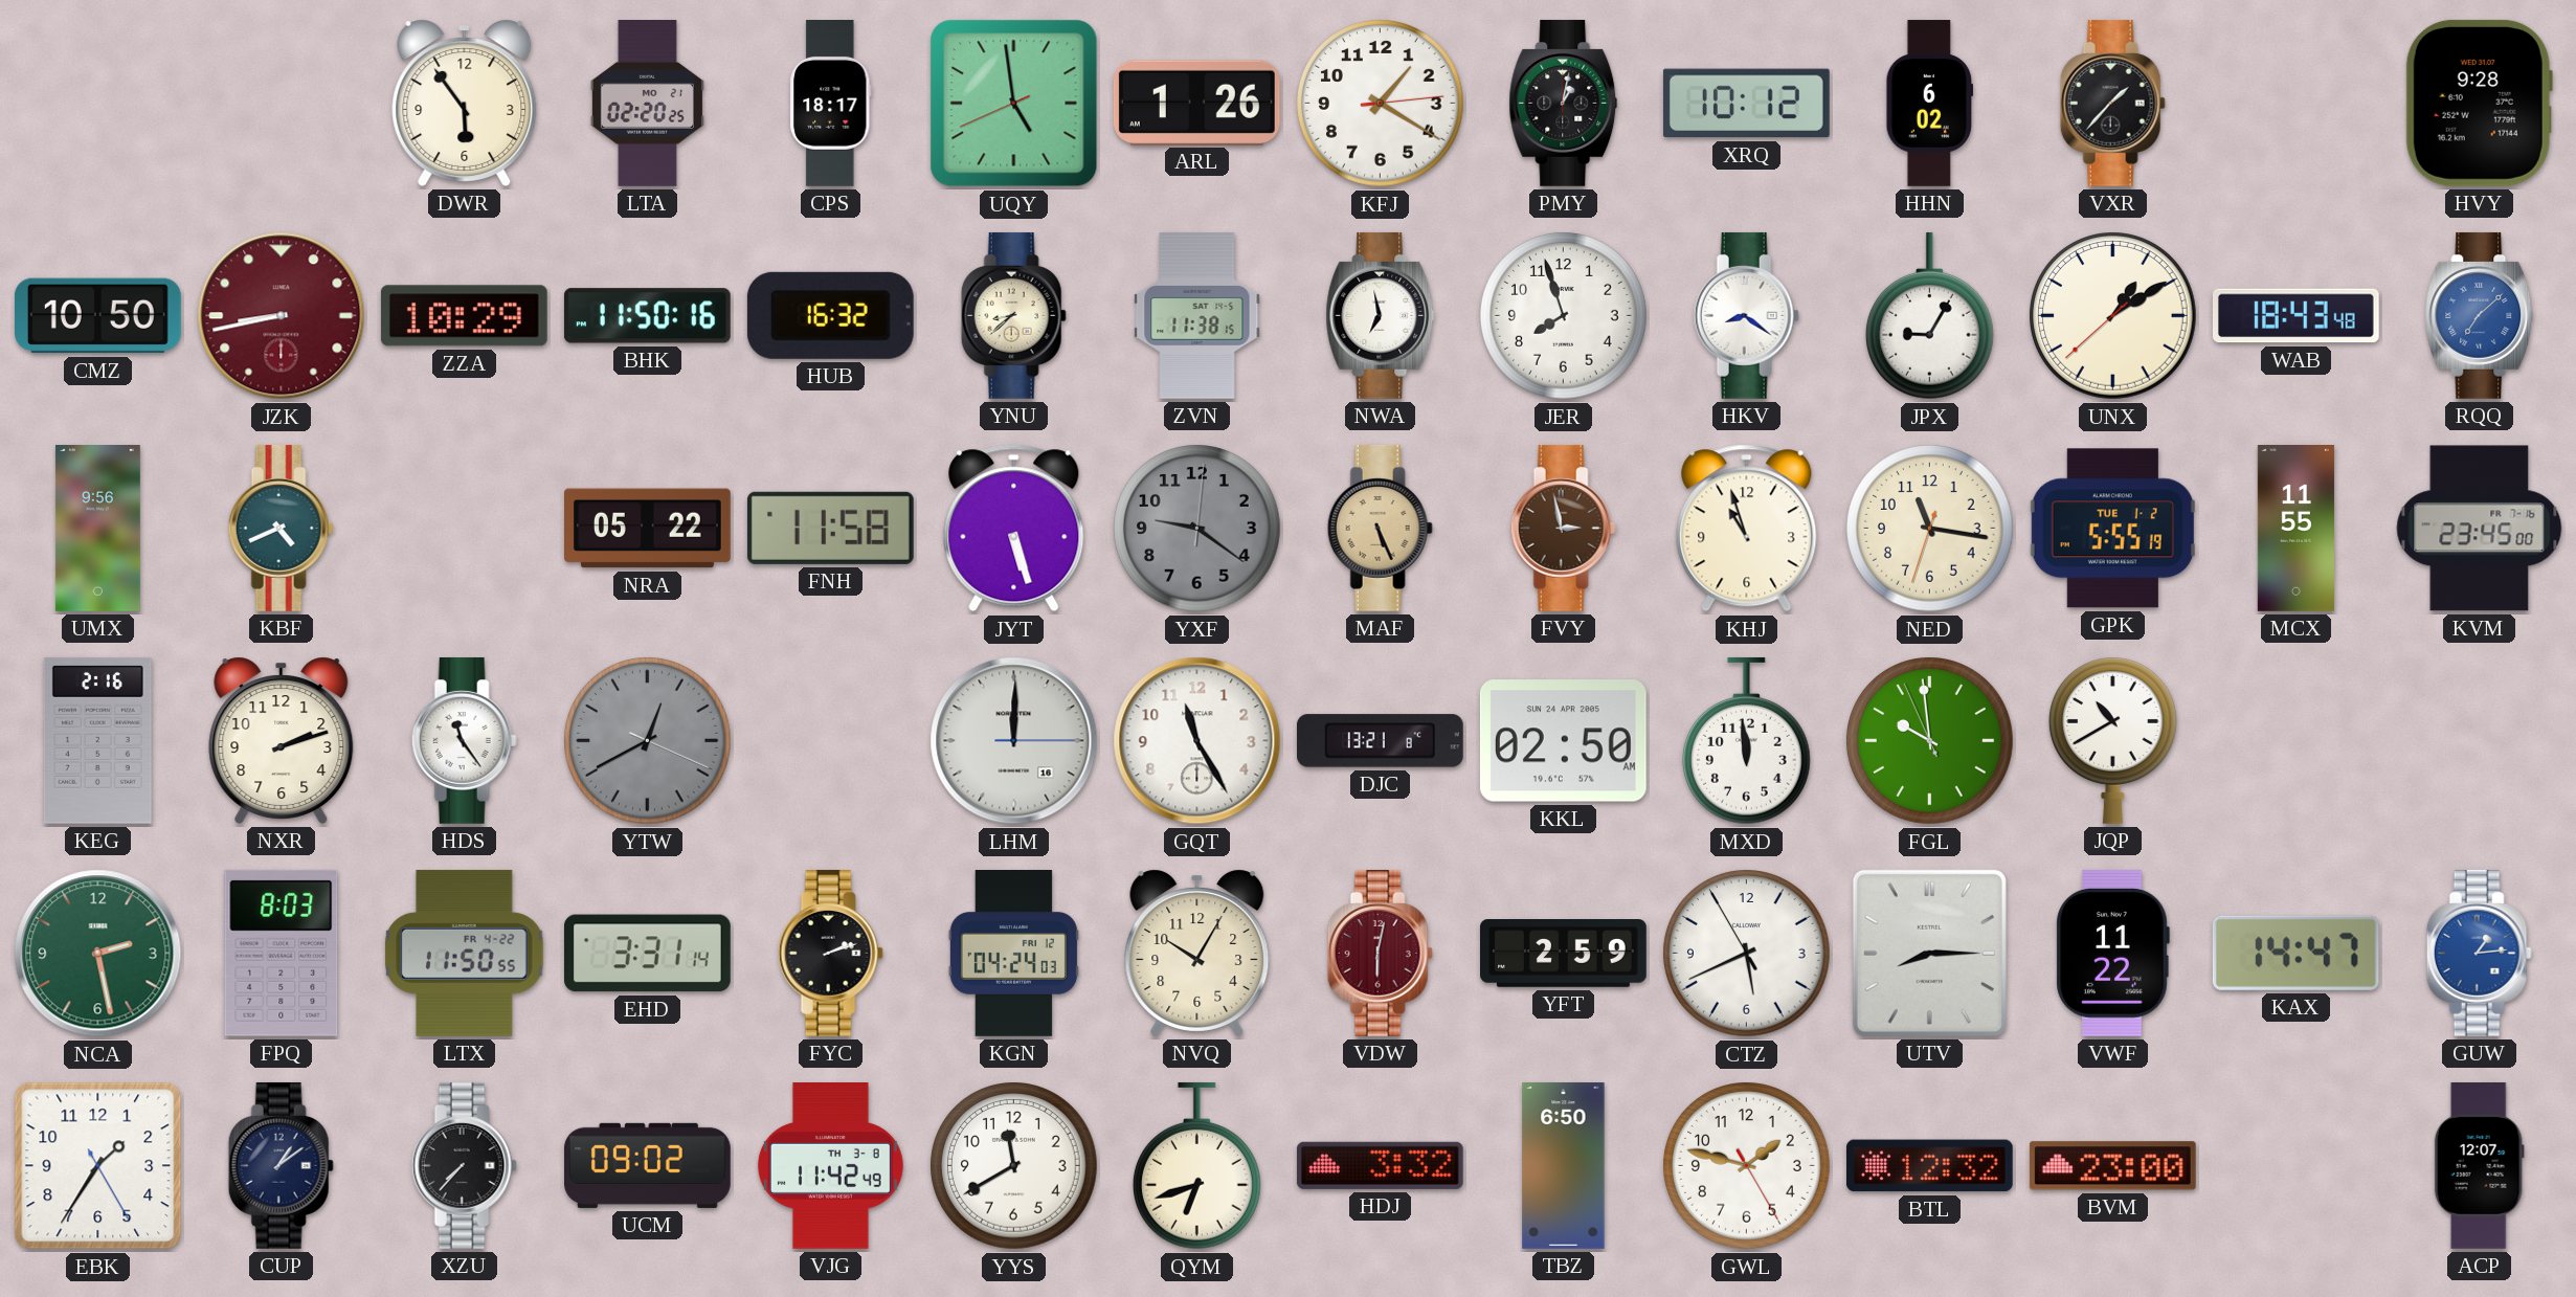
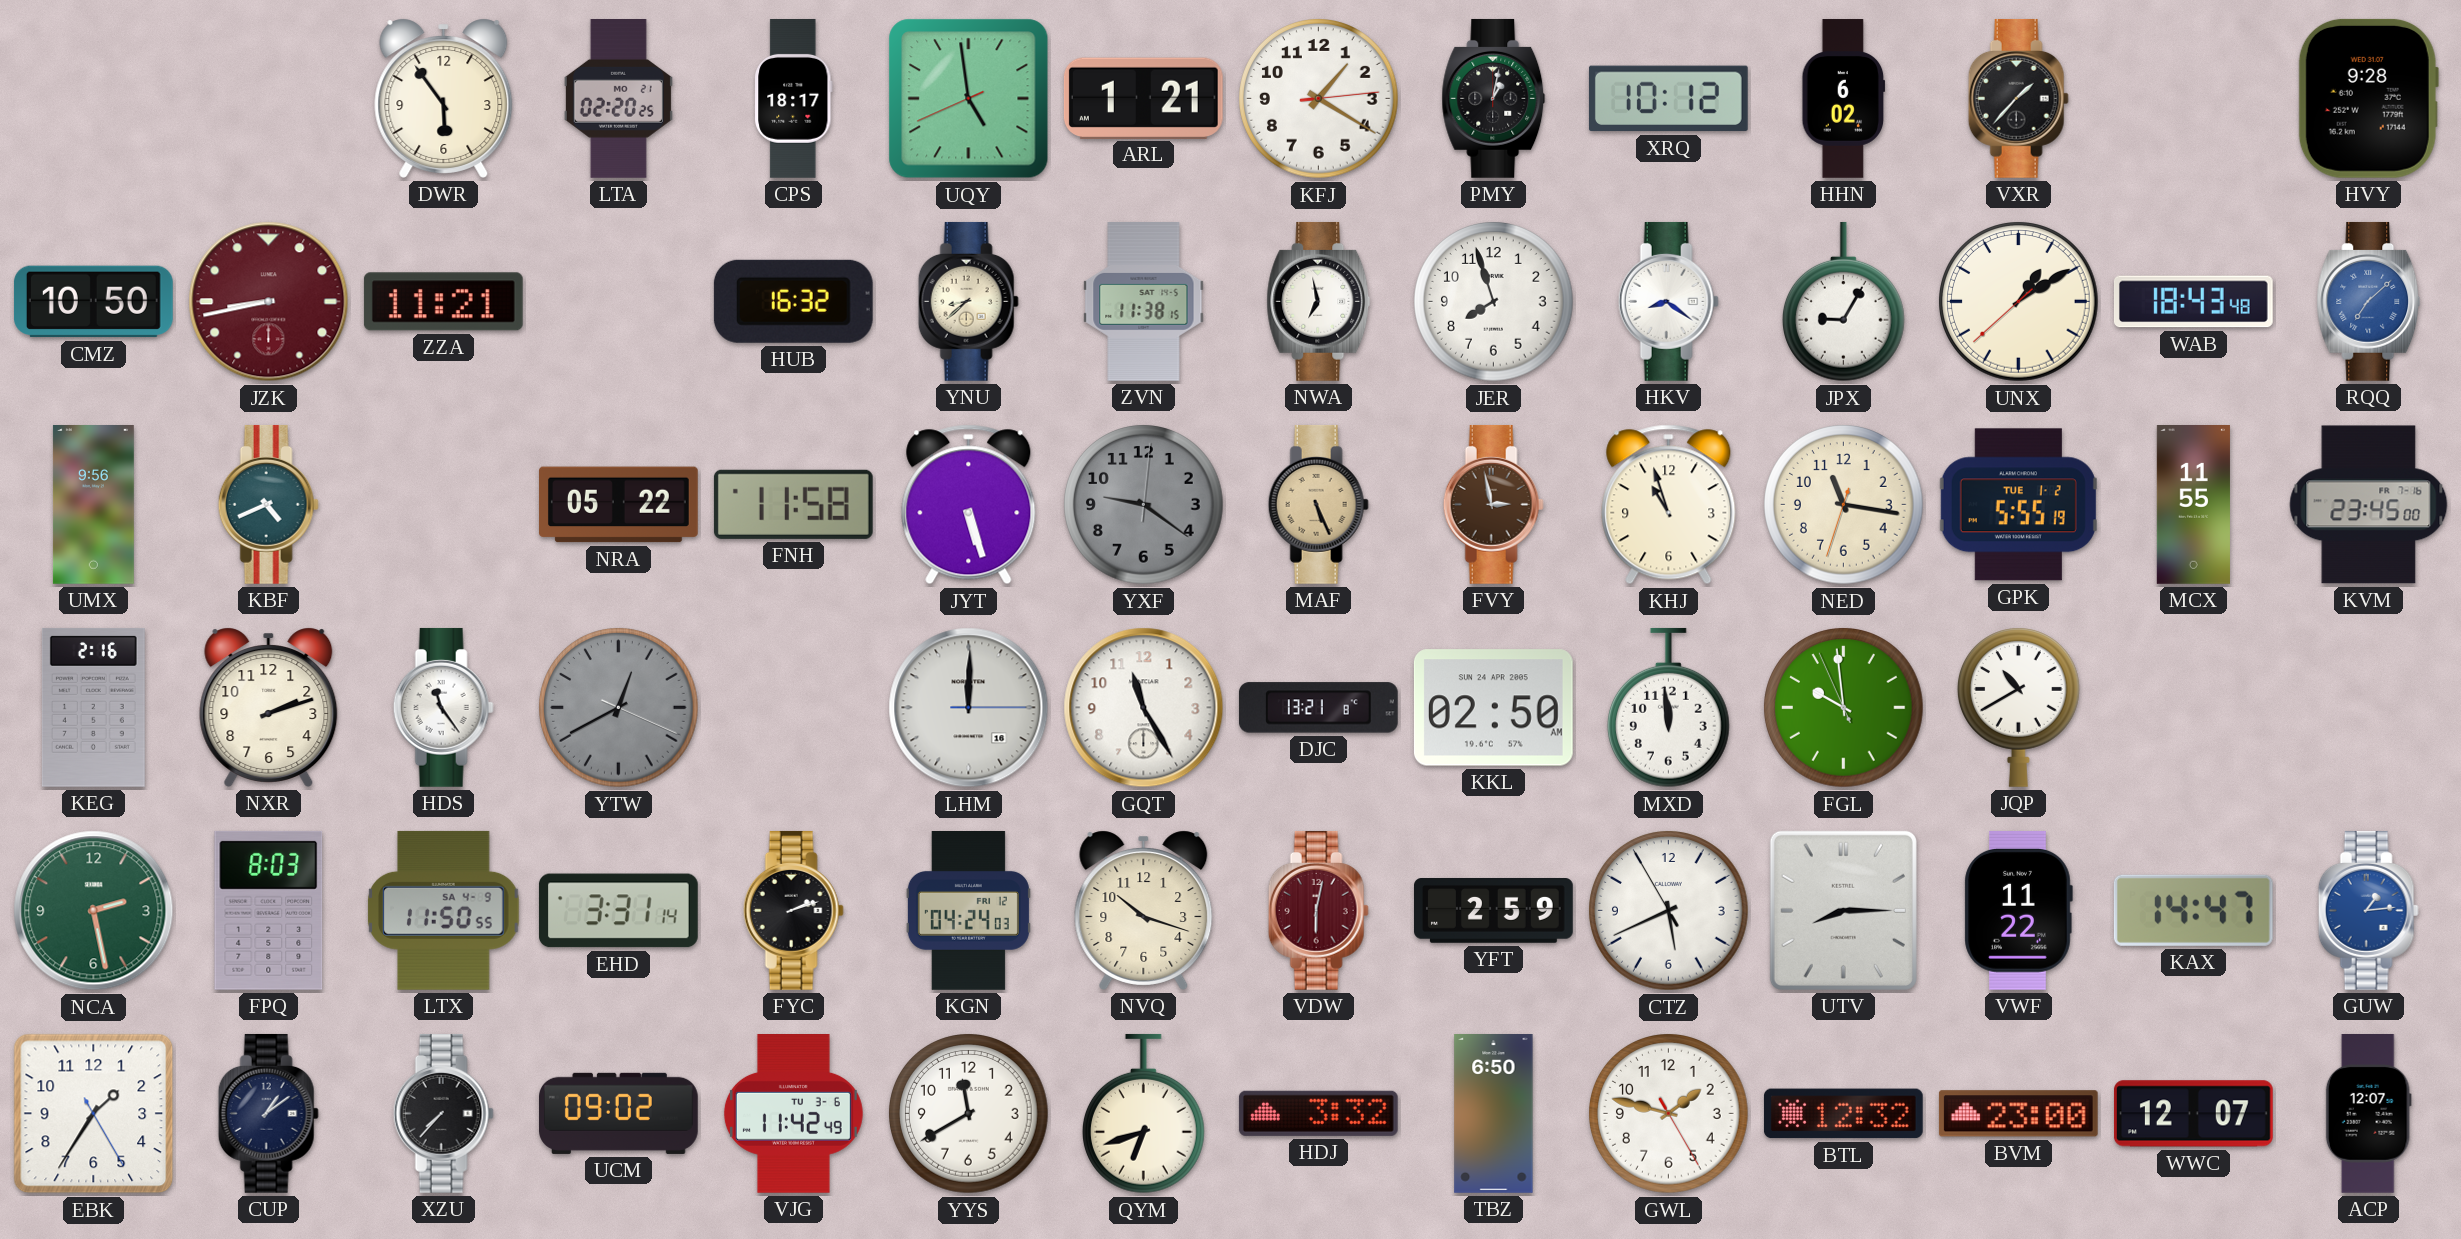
ARL: 1:26 -> 1:21
ZZA: 10:29 -> 11:21
BHK: 11:50 -> none
LTX date: FR 4-22 -> SA 4-9
NVQ: 10:05 -> 10:18
VJG date: TH 3-8 -> TU 3-6
WWC: none -> 12:07
